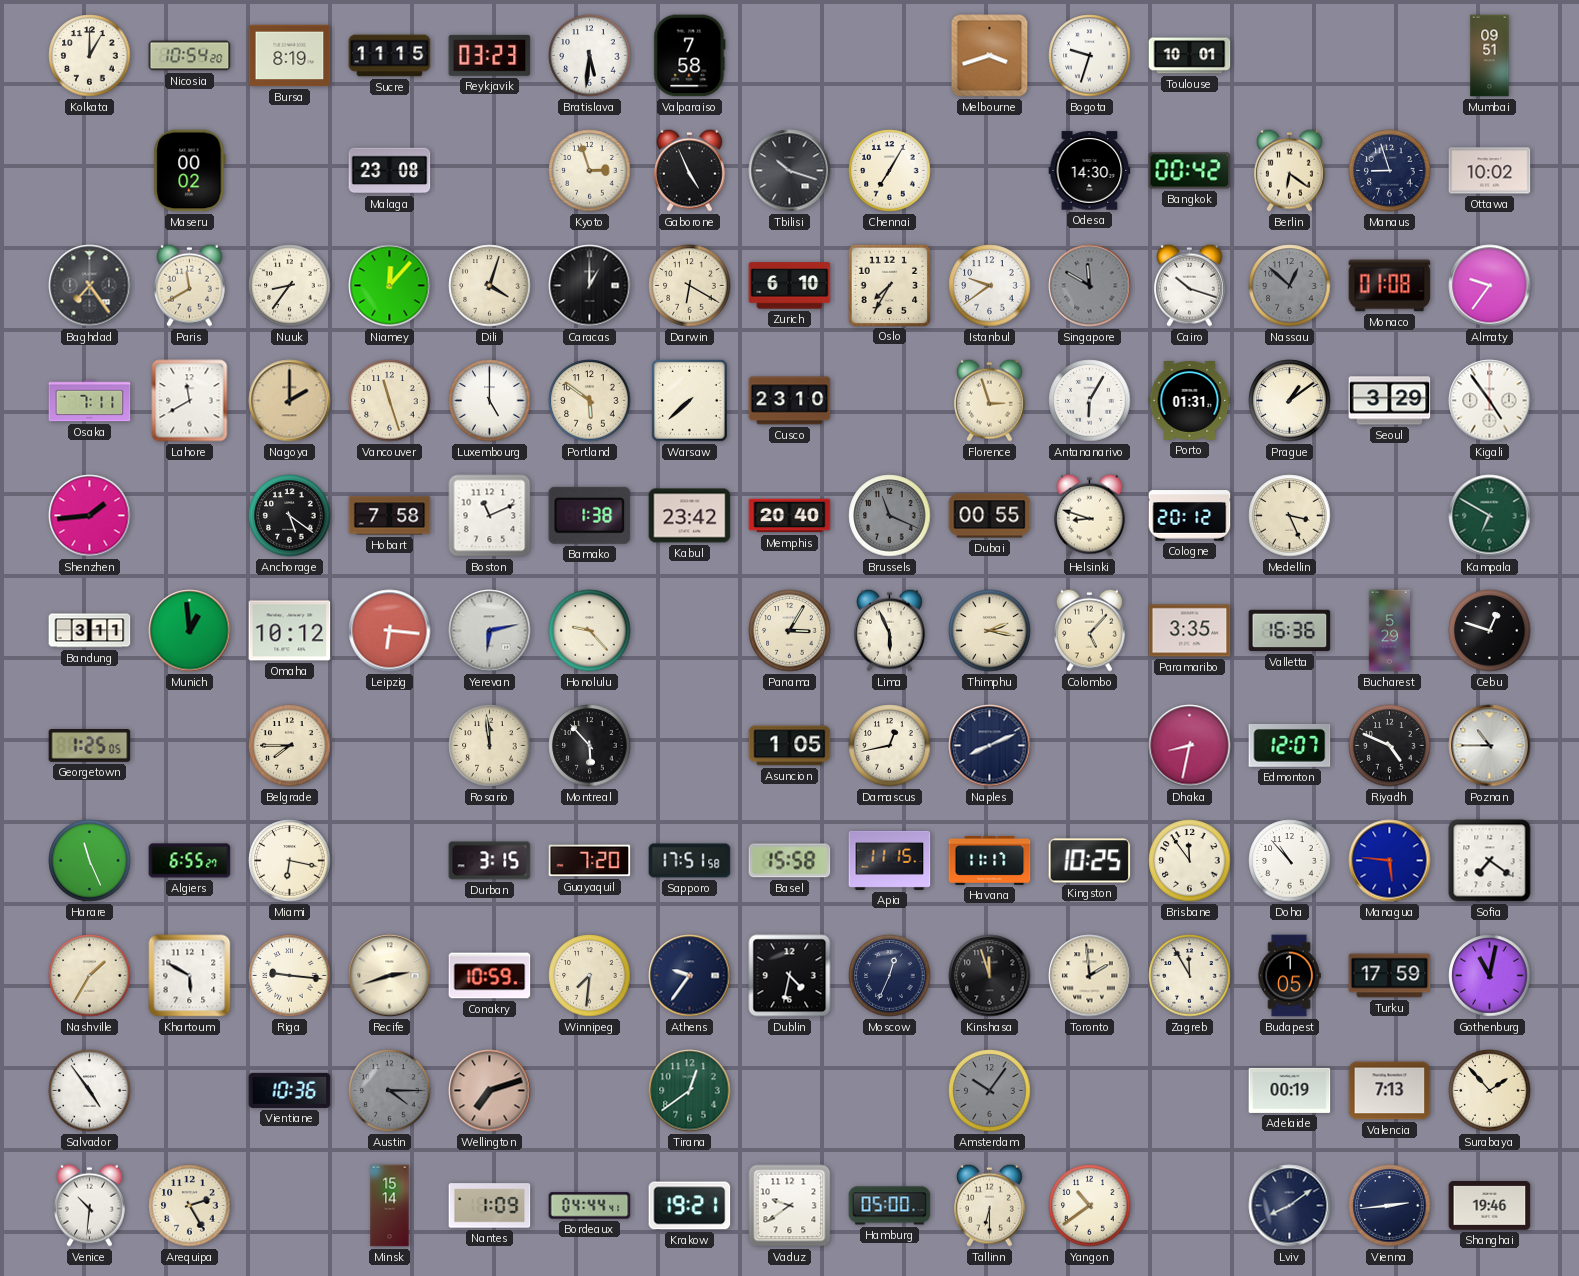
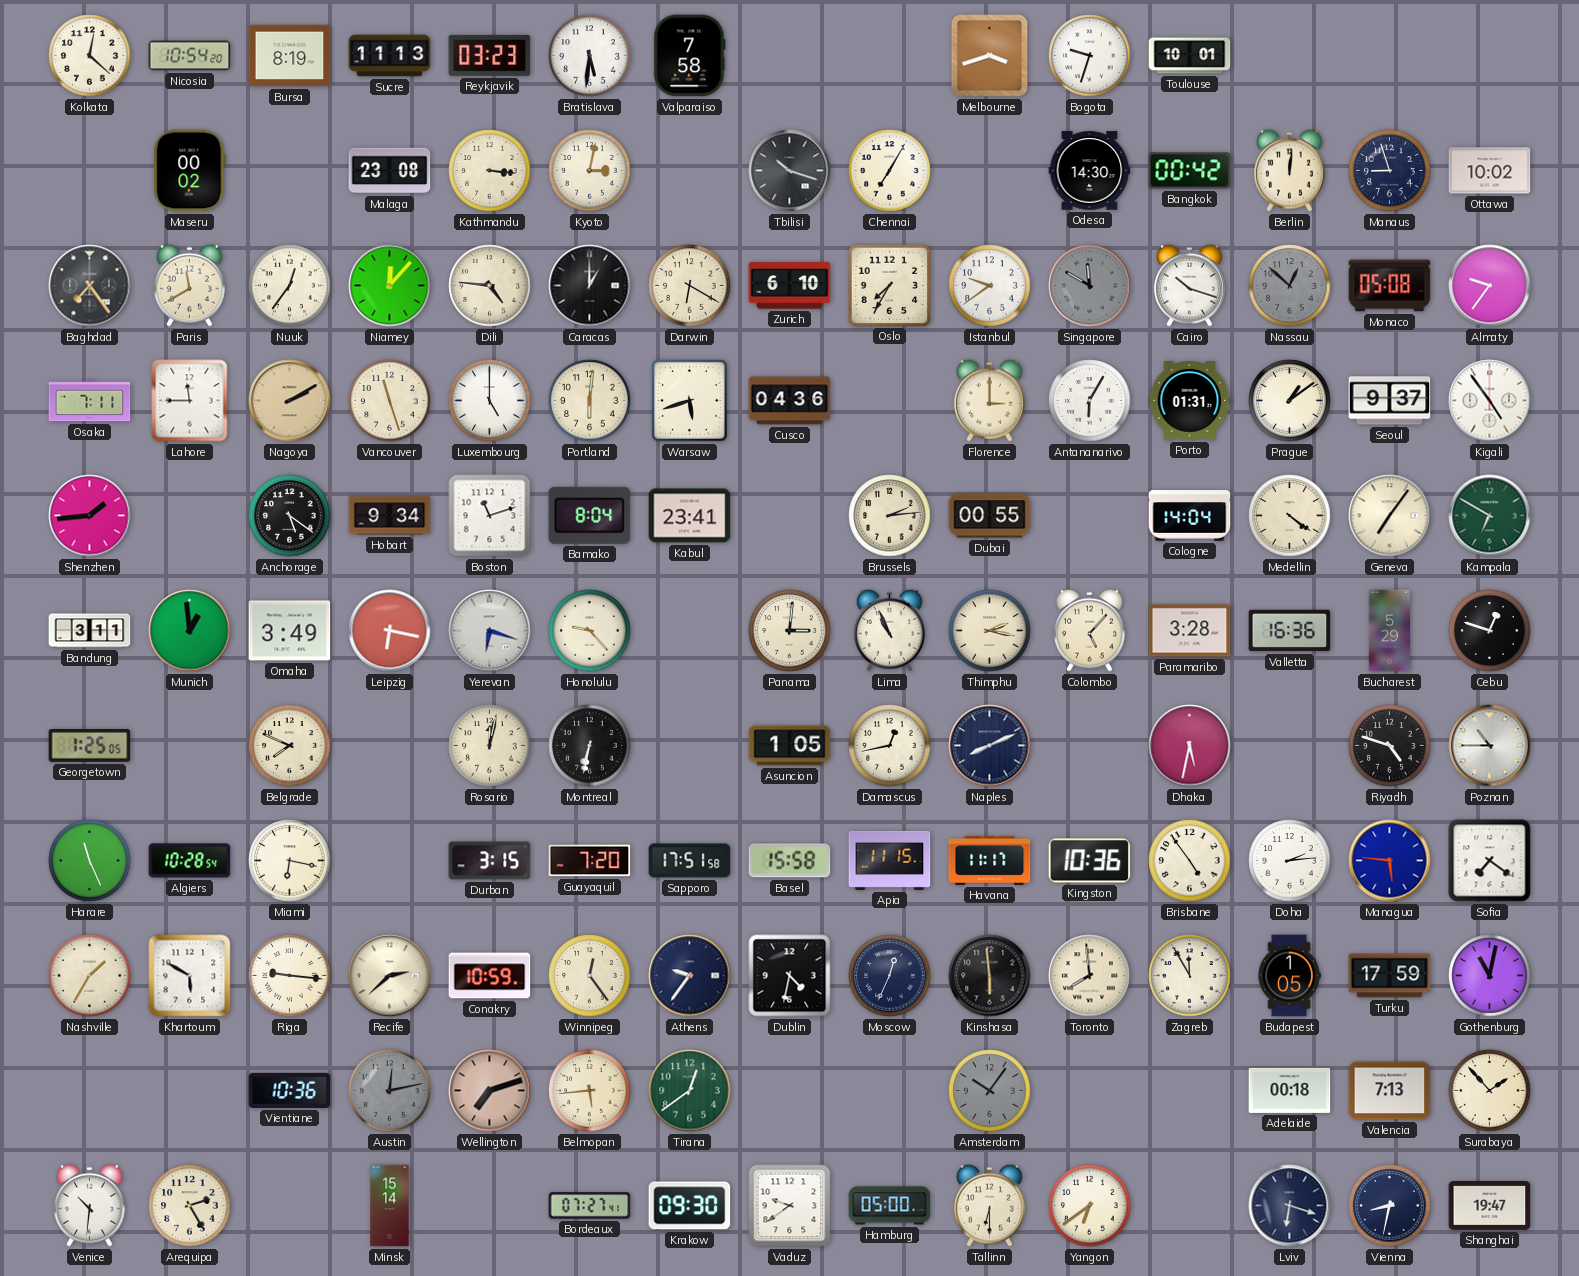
Kolkata: 1:00 -> 12:22
Sucre: 11:15 -> 11:13
Mumbai: 09:51 -> none
Kathmandu: none -> 3:16
Kyoto: 2:57 -> 3:02
Gaborone: 4:56 -> none
Berlin: 6:21 -> 12:01
Nuuk: 8:36 -> 12:36
Dili: 4:03 -> 4:46
Monaco: 01:08 -> 05:08
Lahore: 11:40 -> 11:45
Nagoya: 2:00 -> 2:10
Portland: 5:51 -> 6:01
Warsaw: 7:38 -> 5:42
Cusco: 23:10 -> 04:36
Florence: 2:57 -> 3:00
Seoul: 3:29 -> 9:37
Hobart: 7:58 -> 9:34
Boston: 11:11 -> 11:12
Bamako: 1:38 -> 8:04
Kabul: 23:42 -> 23:41
Memphis: 20:40 -> none
Brussels: 11:19 -> 2:14
Brussels dial: grey -> cream
Helsinki: 8:48 -> none
Cologne: 20:12 -> 14:04
Medellin: 3:26 -> 4:21
Geneva: none -> 7:06
Omaha: 10:12 -> 3:49
Leipzig: 6:16 -> 6:17
Yerevan: 6:13 -> 6:18
Panama: 3:05 -> 3:01
Lima: 5:56 -> 10:56
Paramaribo: 3:35 -> 3:28
Belgrade: 7:45 -> 7:49
Rosario: 11:59 -> 12:02
Montreal: 5:53 -> 6:32
Dhaka: 8:32 -> 5:32
Edmonton: 12:07 -> none
Riyadh: 4:49 -> 4:48
Algiers: 6:55 -> 10:28
Kingston: 10:25 -> 10:36
Brisbane: 11:54 -> 4:54
Doha: 10:53 -> 2:14
Recife: 2:42 -> 2:38
Winnipeg: 7:31 -> 12:24
Kinshasa: 11:57 -> 5:59
Toronto: 1:59 -> 7:59
Salvador: 4:54 -> none
Austin: 4:15 -> 12:13
Belmopan: none -> 5:44
Adelaide: 00:19 -> 00:18
Nantes: 1:09 -> none
Bordeaux: 04:44 -> 07:27
Krakow: 19:21 -> 09:30
Yangon: 10:39 -> 6:39
Lviv: 8:09 -> 6:18
Vienna: 2:44 -> 8:32
Shanghai: 19:46 -> 19:47
